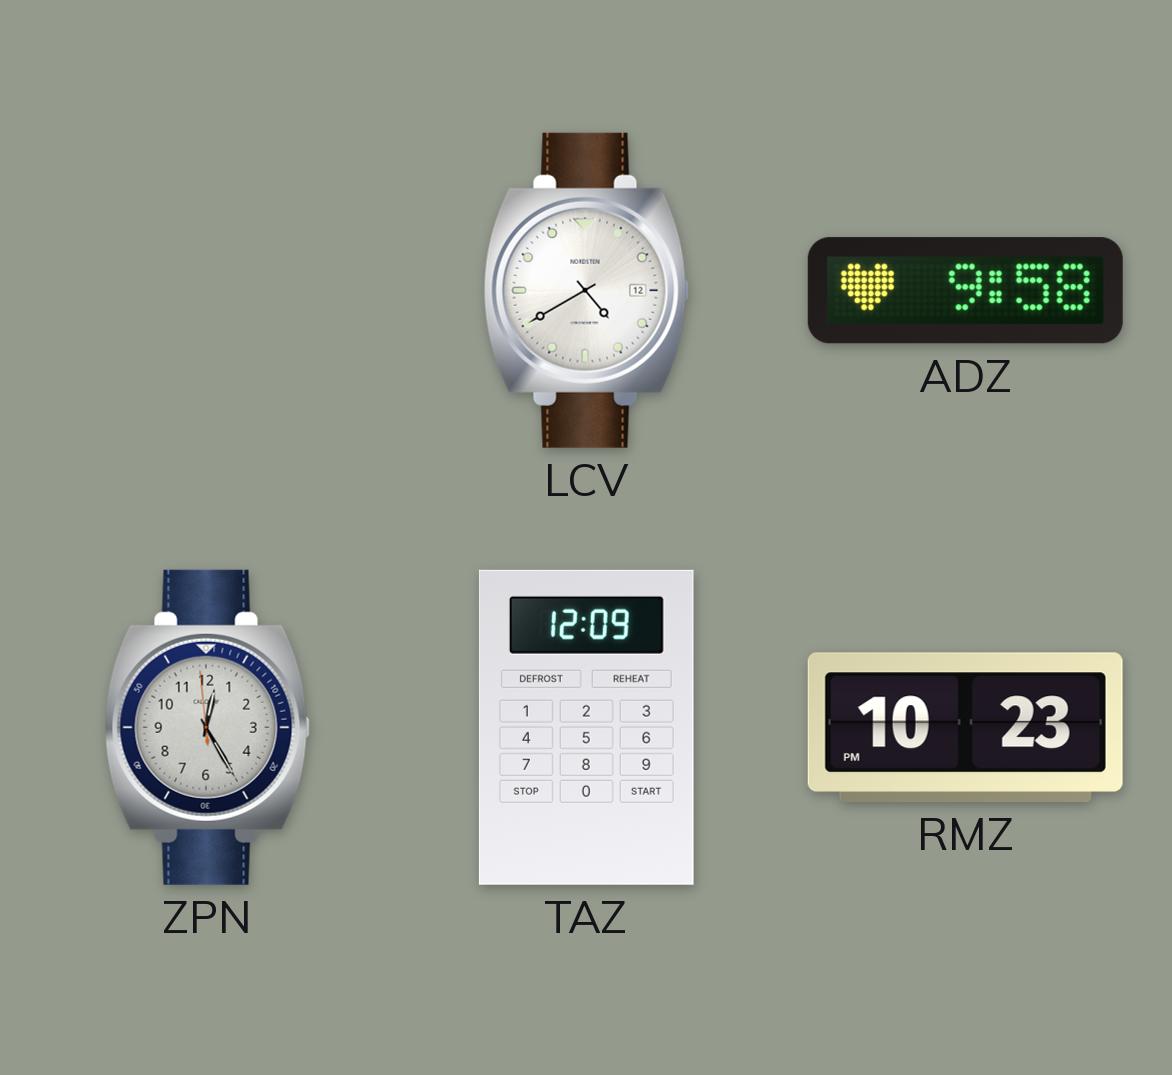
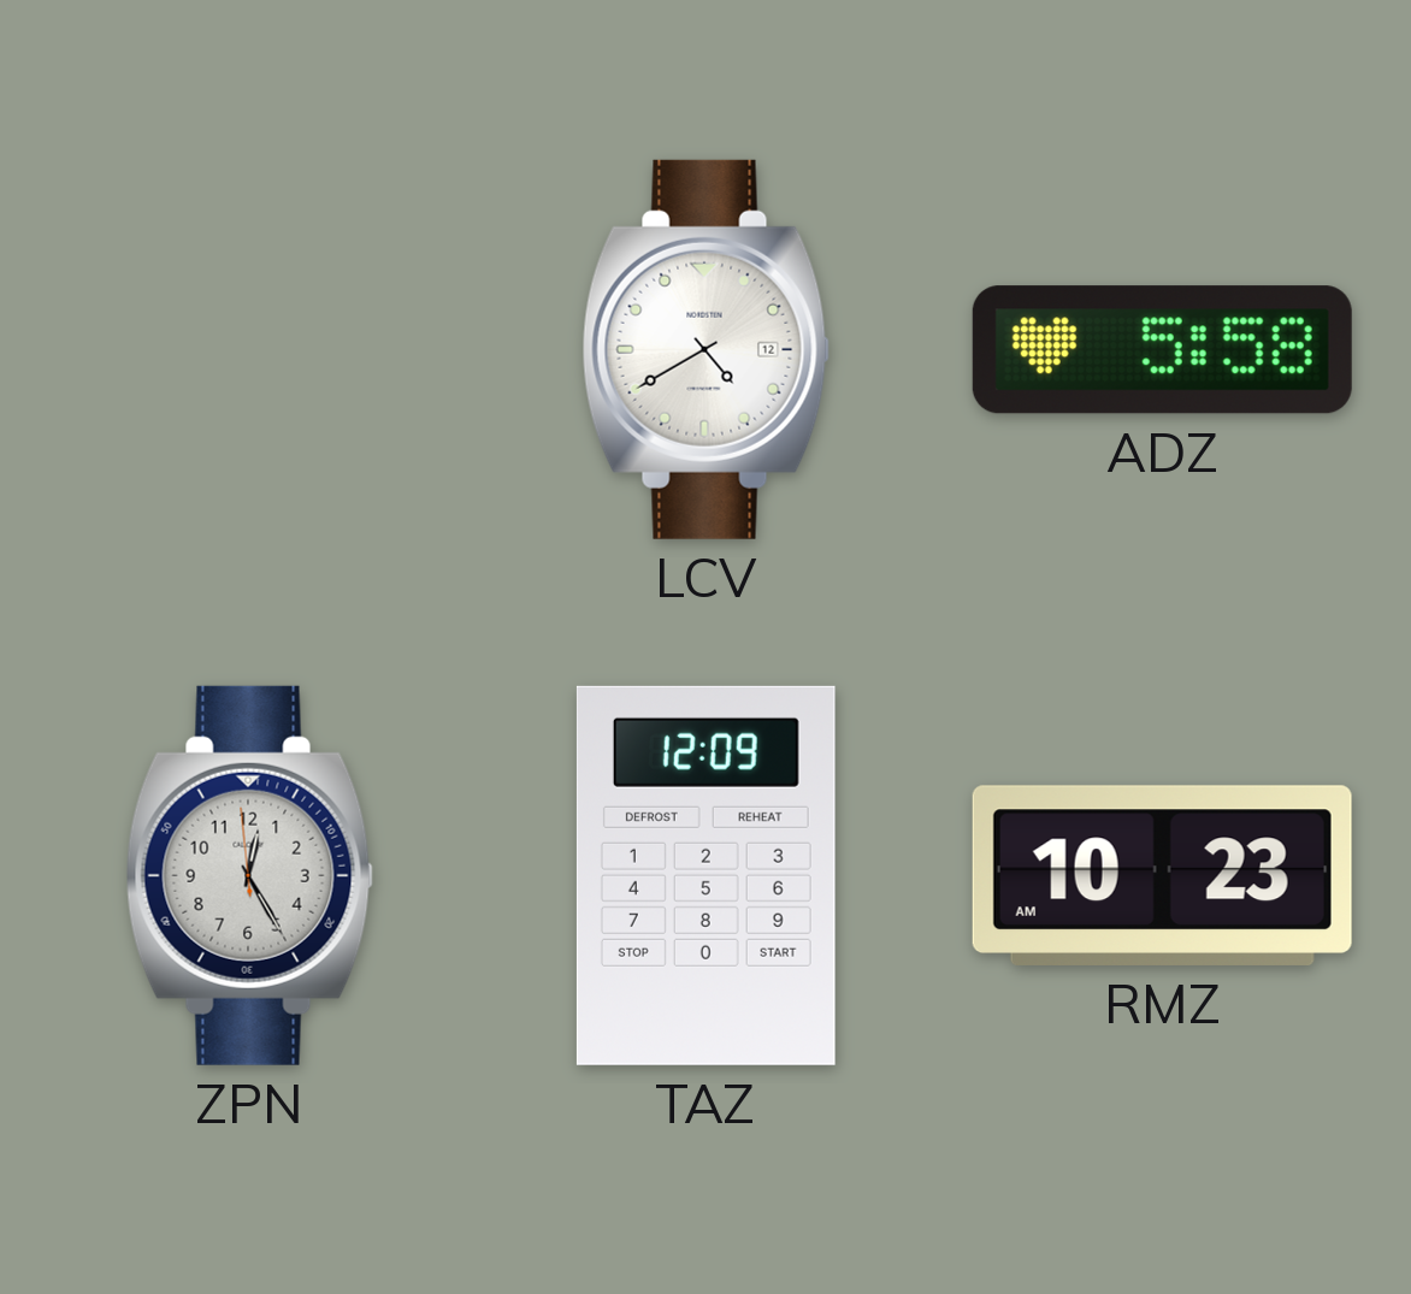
ADZ: 9:58 -> 5:58
RMZ: 10:23 PM -> 10:23 AM
